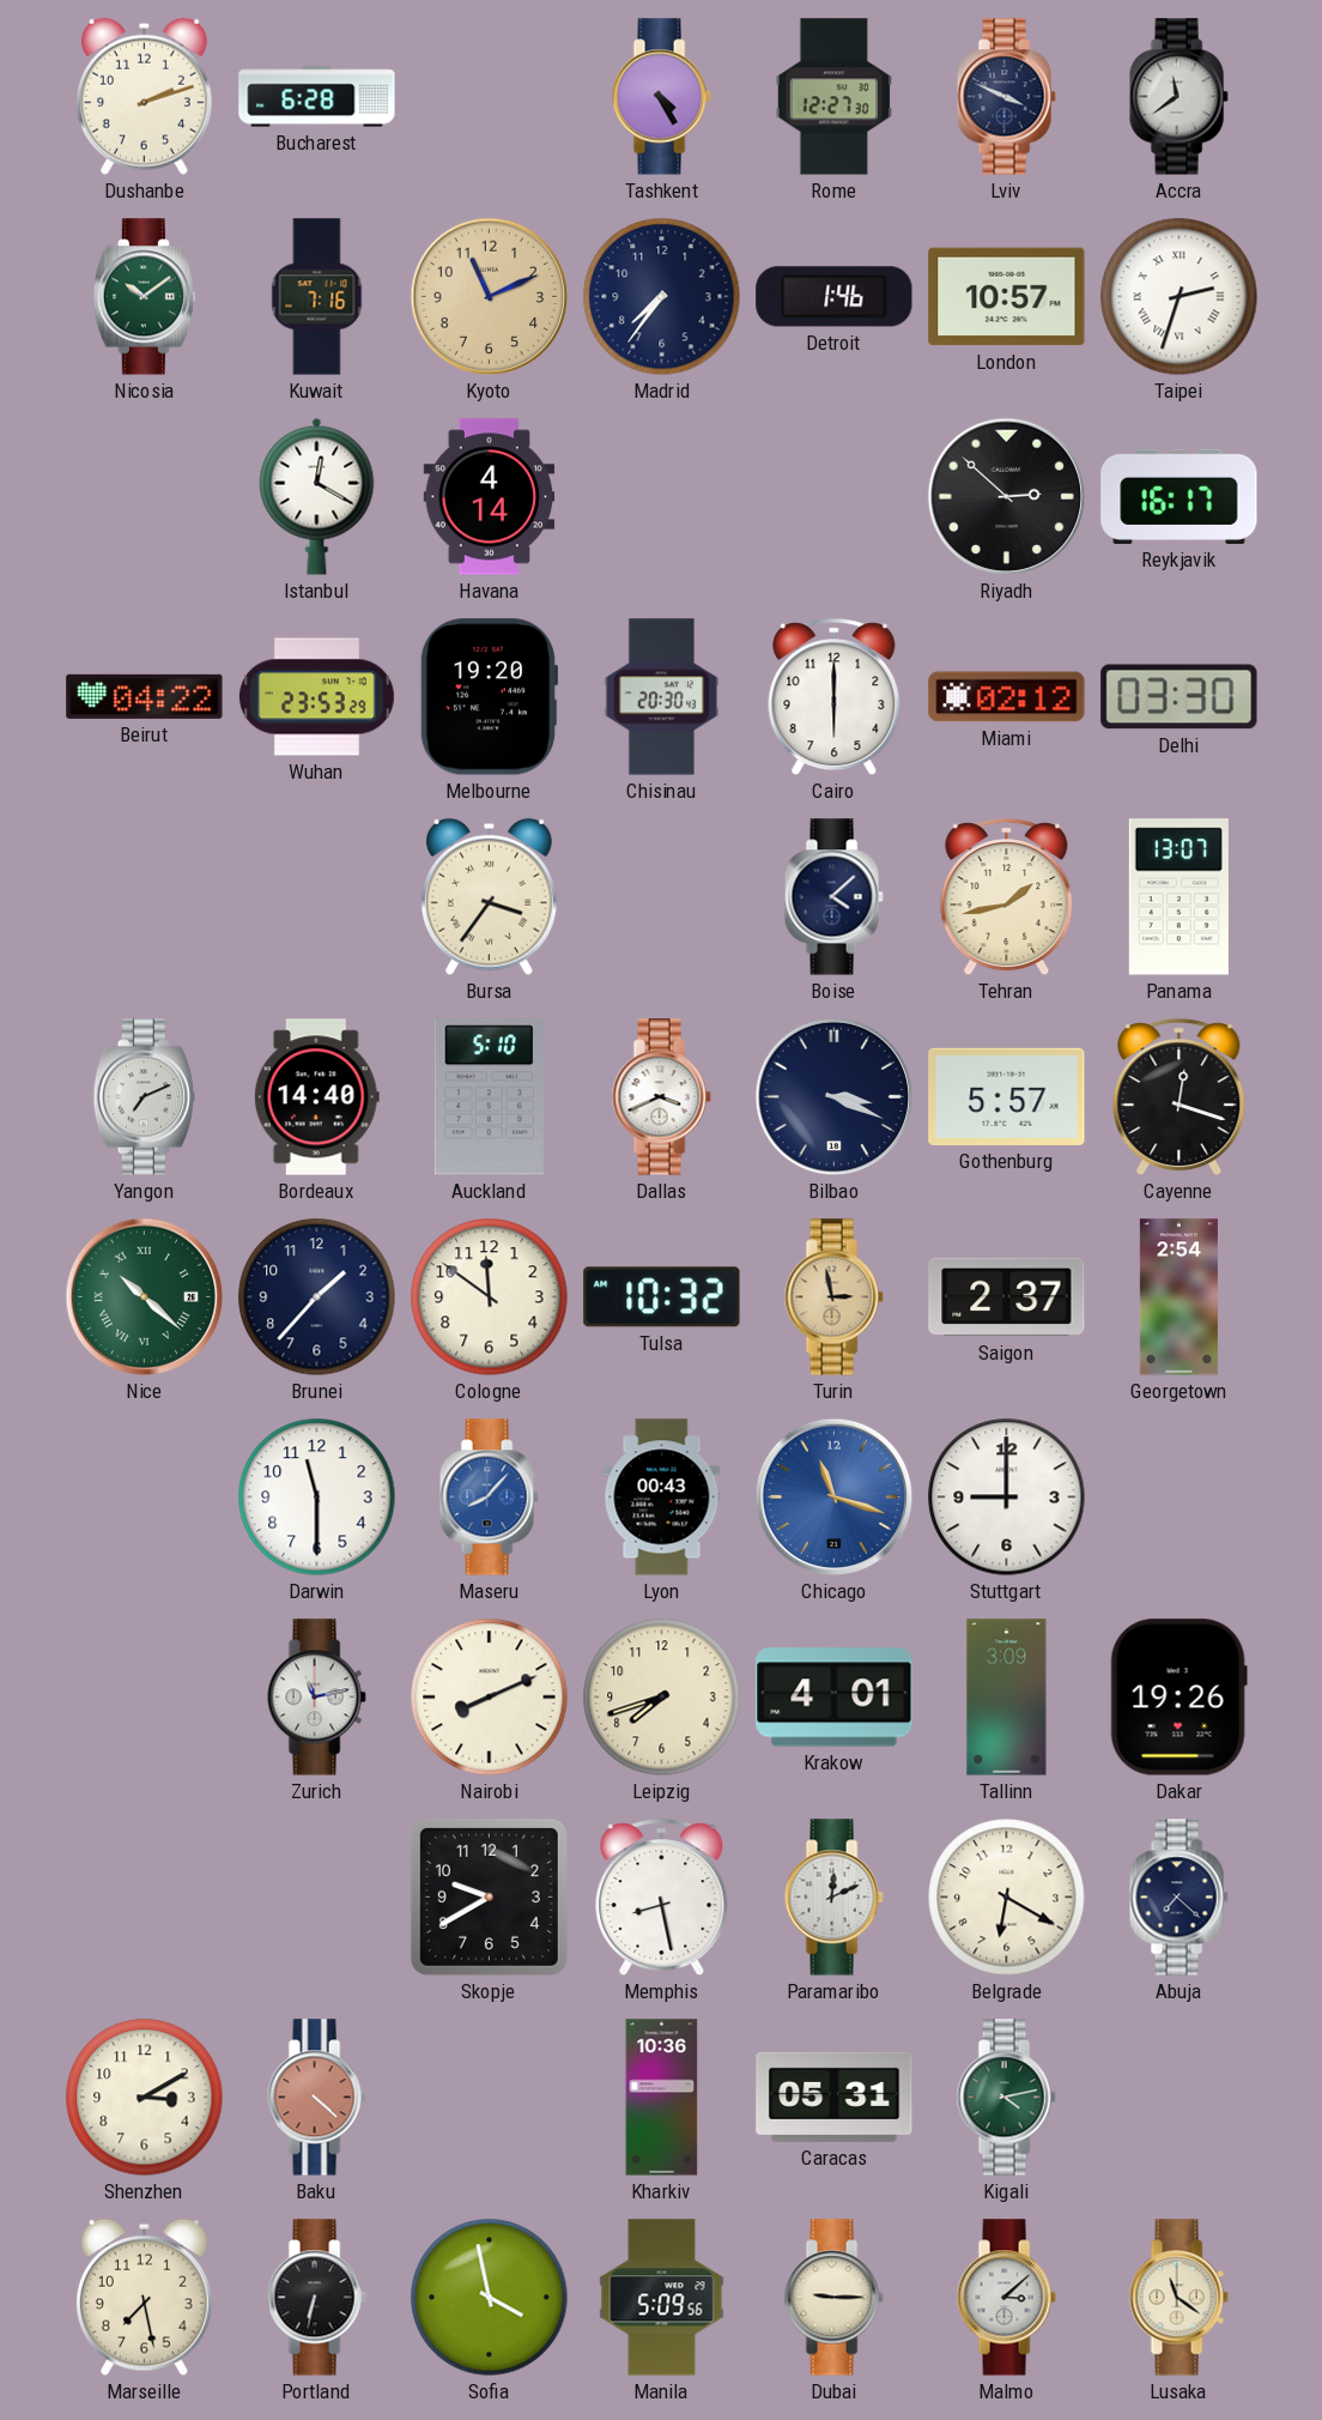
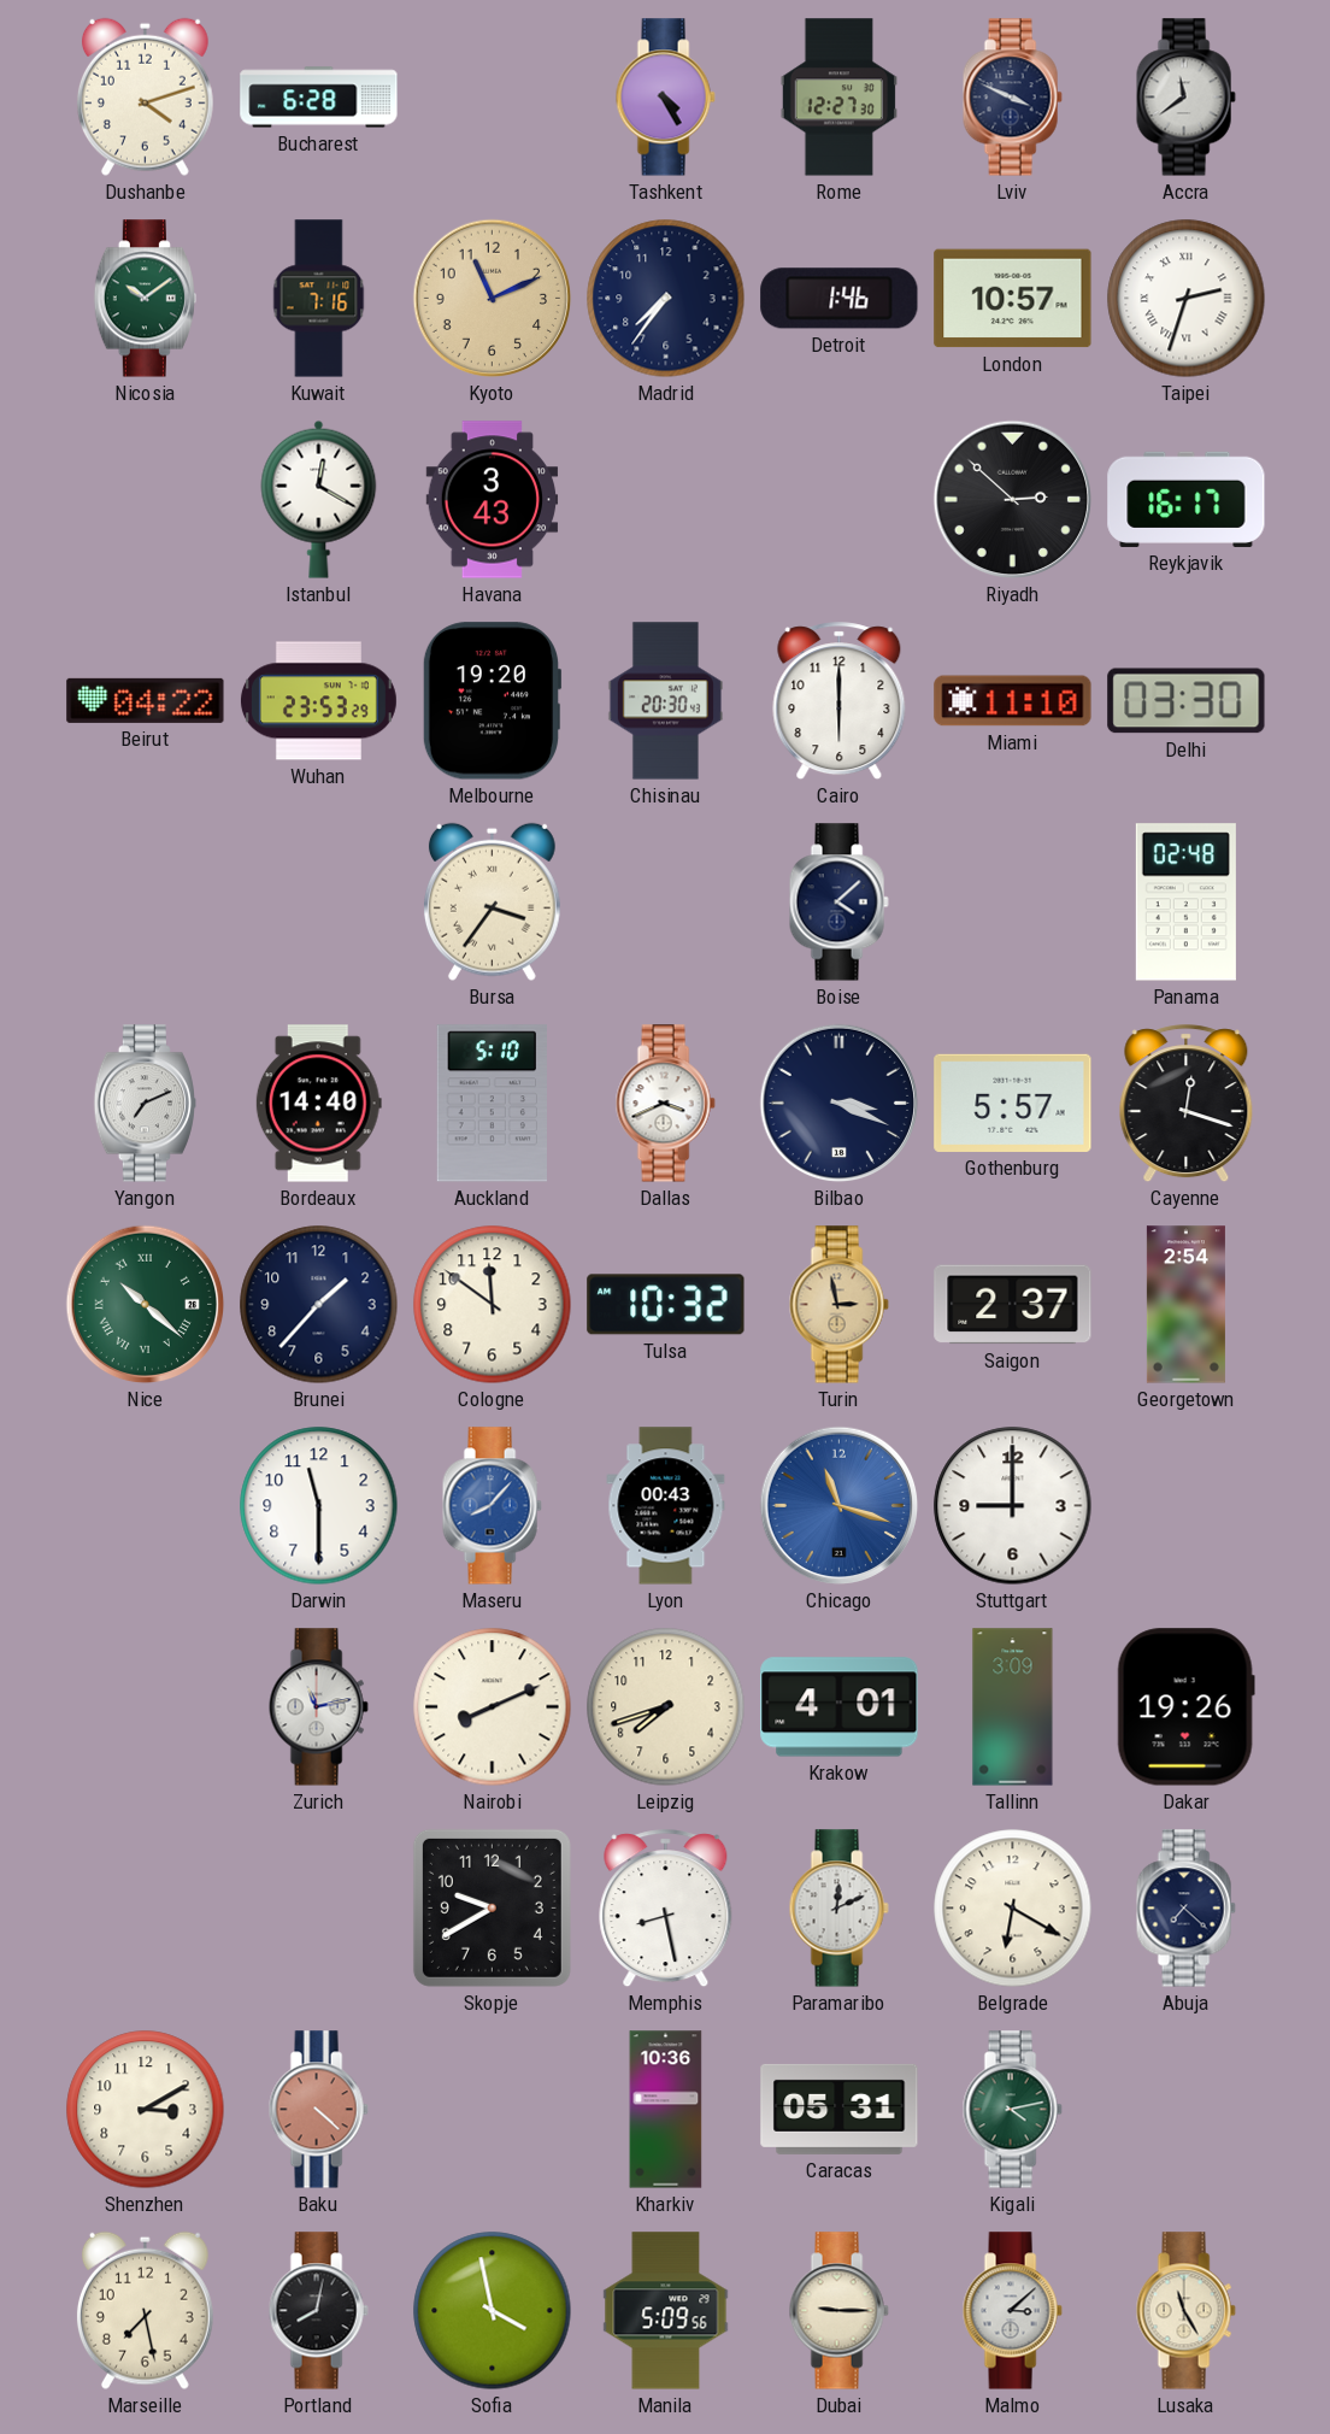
Dushanbe: 2:12 -> 4:12
Havana: 4:14 -> 3:43
Miami: 02:12 -> 11:10
Tehran: 1:43 -> none
Panama: 13:07 -> 02:48
Portland: 6:32 -> 8:02
Lusaka: 11:21 -> 11:25
